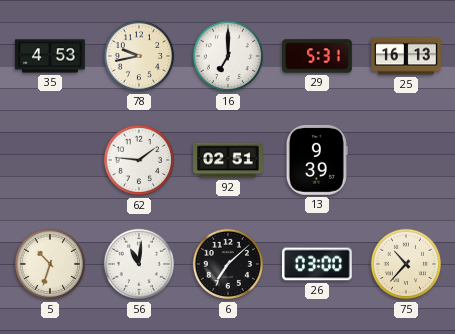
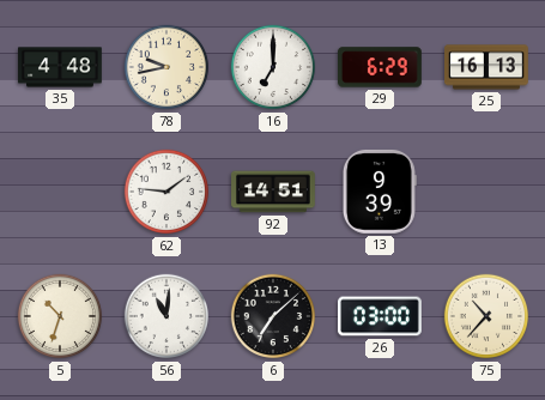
35: 4:53 -> 4:48
29: 5:31 -> 6:29
92: 02:51 -> 14:51
